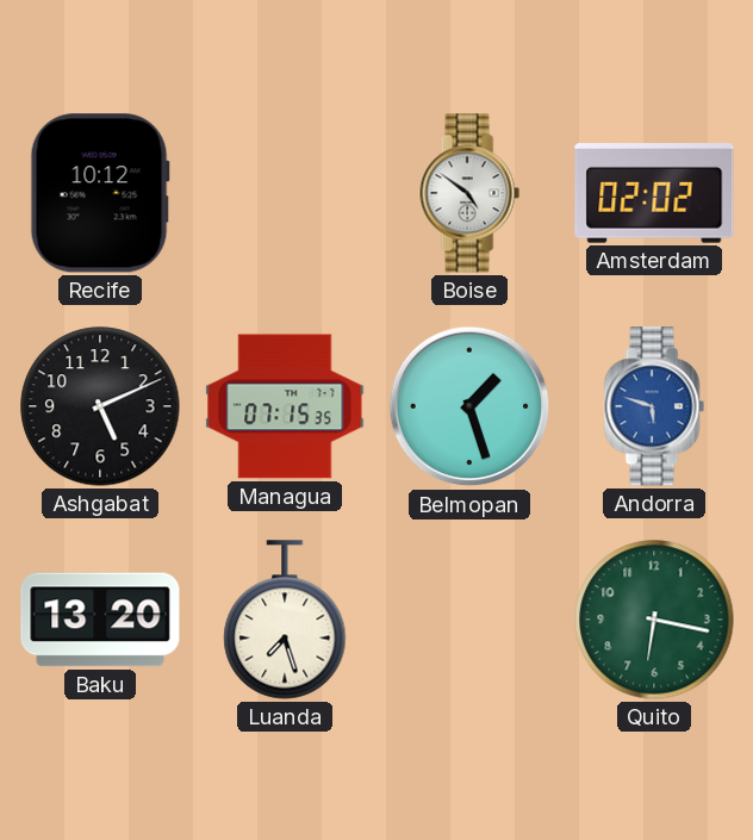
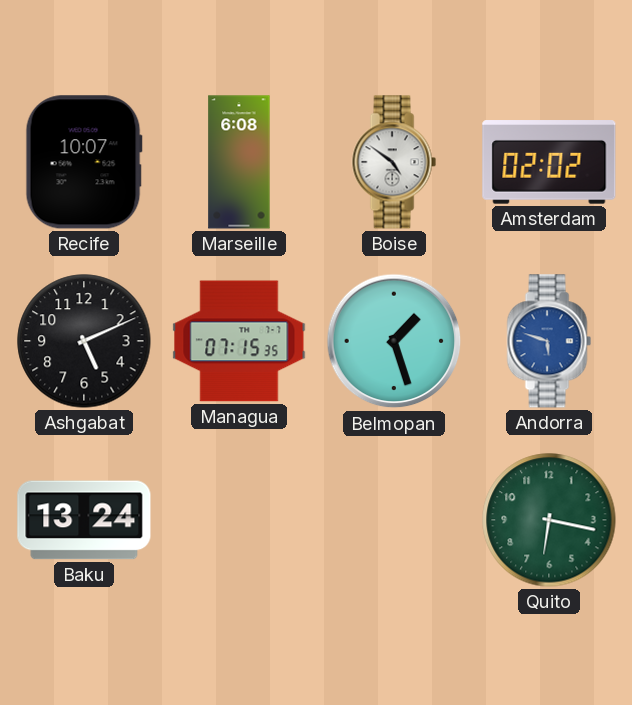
Recife: 10:12 -> 10:07
Marseille: none -> 6:08
Baku: 13:20 -> 13:24
Luanda: 7:27 -> none
